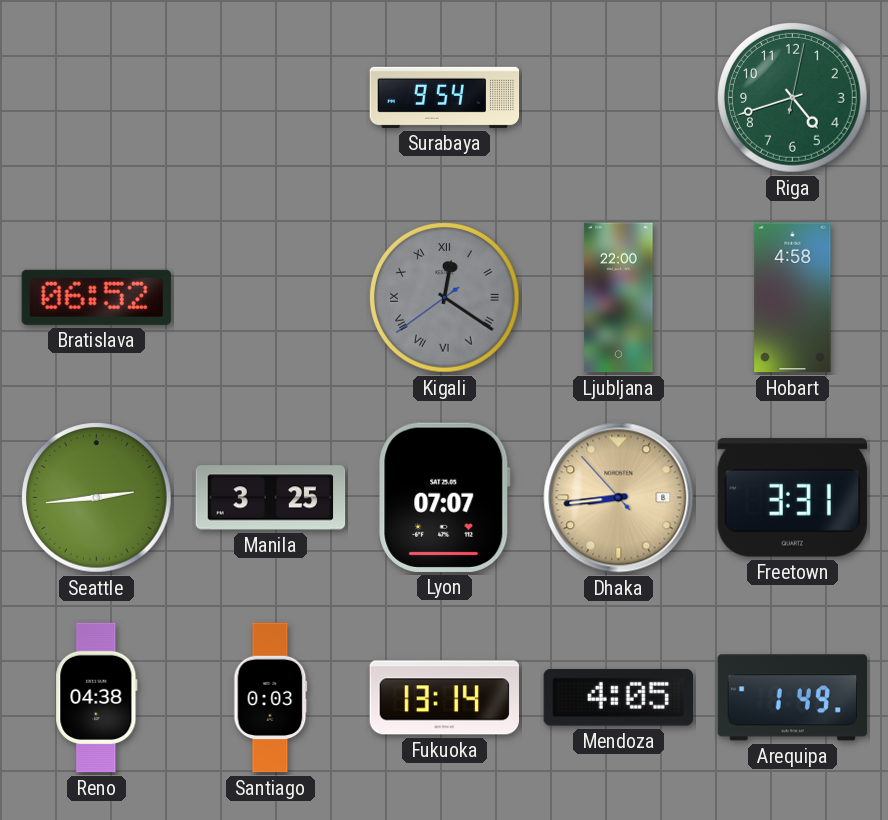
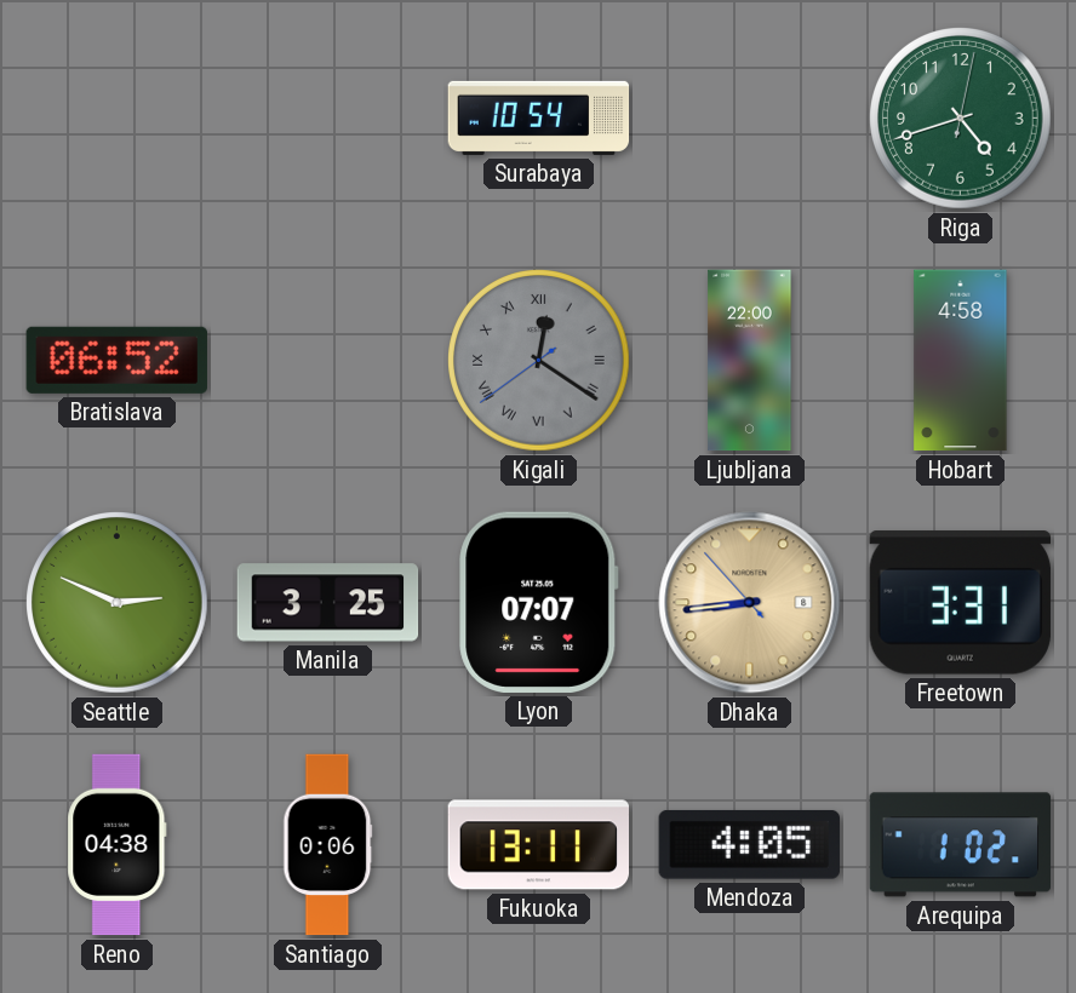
Surabaya: 9:54 -> 10:54
Seattle: 2:44 -> 2:49
Santiago: 0:03 -> 0:06
Fukuoka: 13:14 -> 13:11
Arequipa: 1:49 -> 1:02
